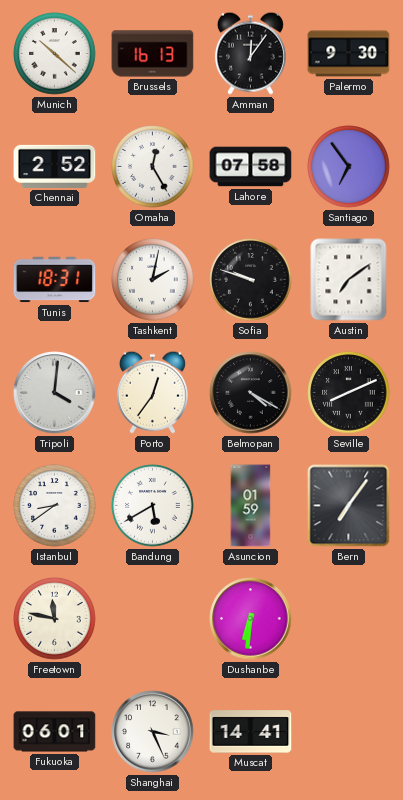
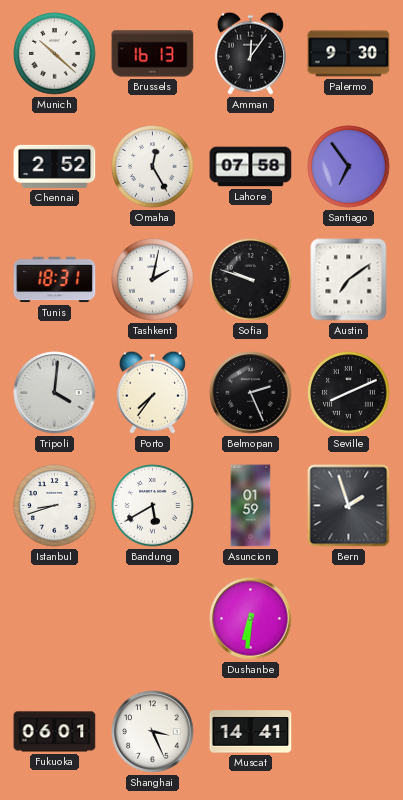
Porto: 12:36 -> 7:36
Belmopan: 4:20 -> 2:26
Istanbul: 8:39 -> 8:42
Bern: 7:06 -> 1:57
Freetown: 11:47 -> none
